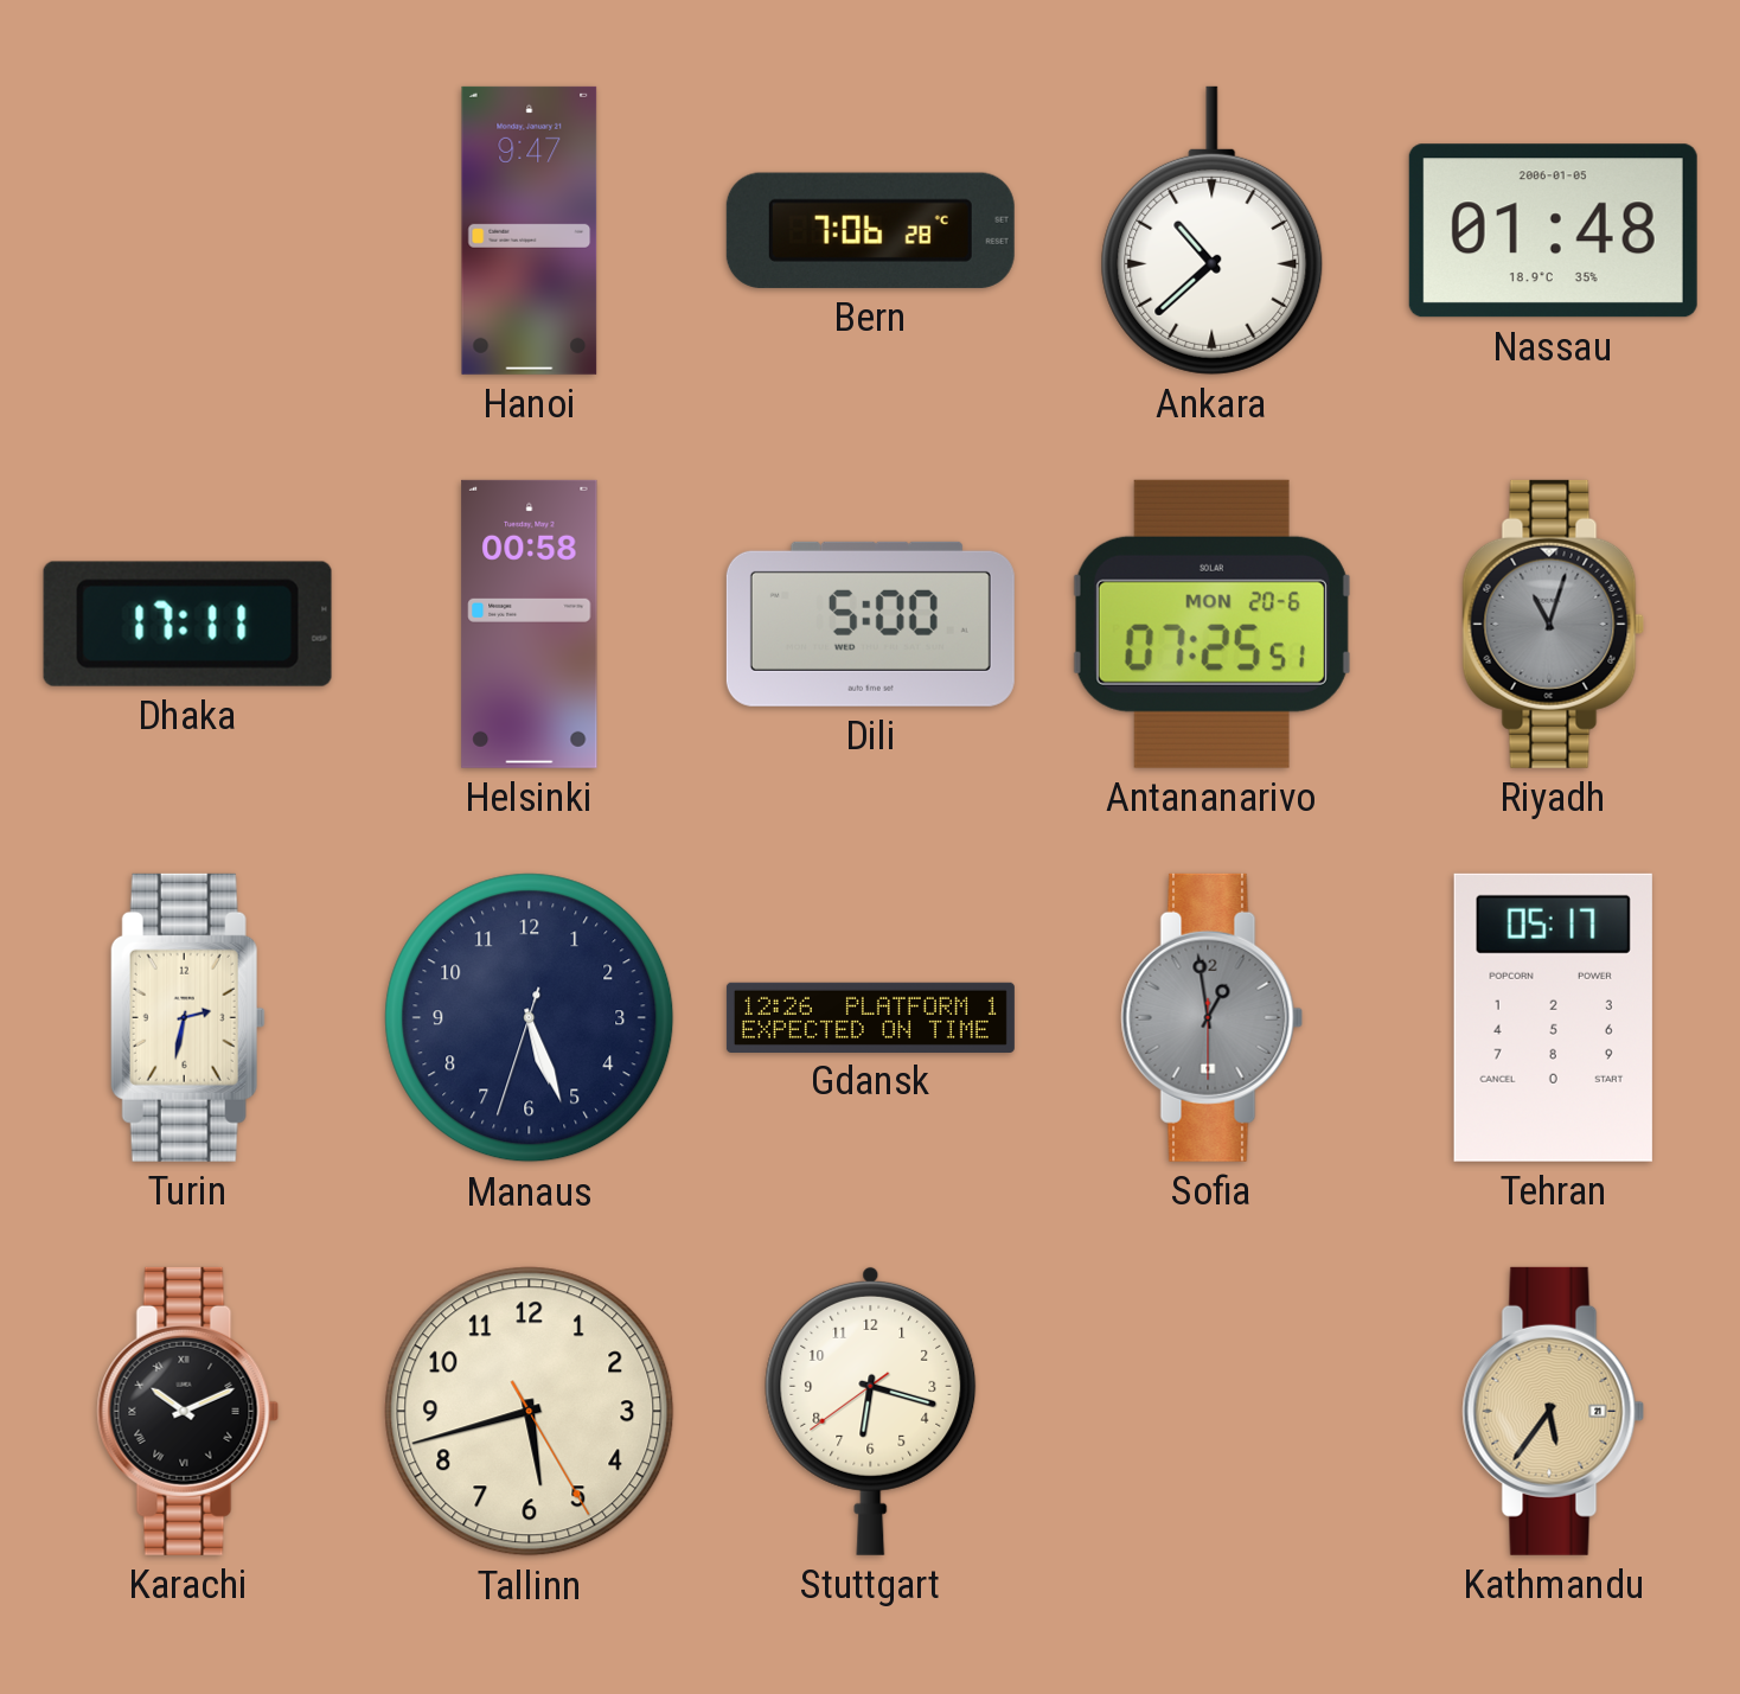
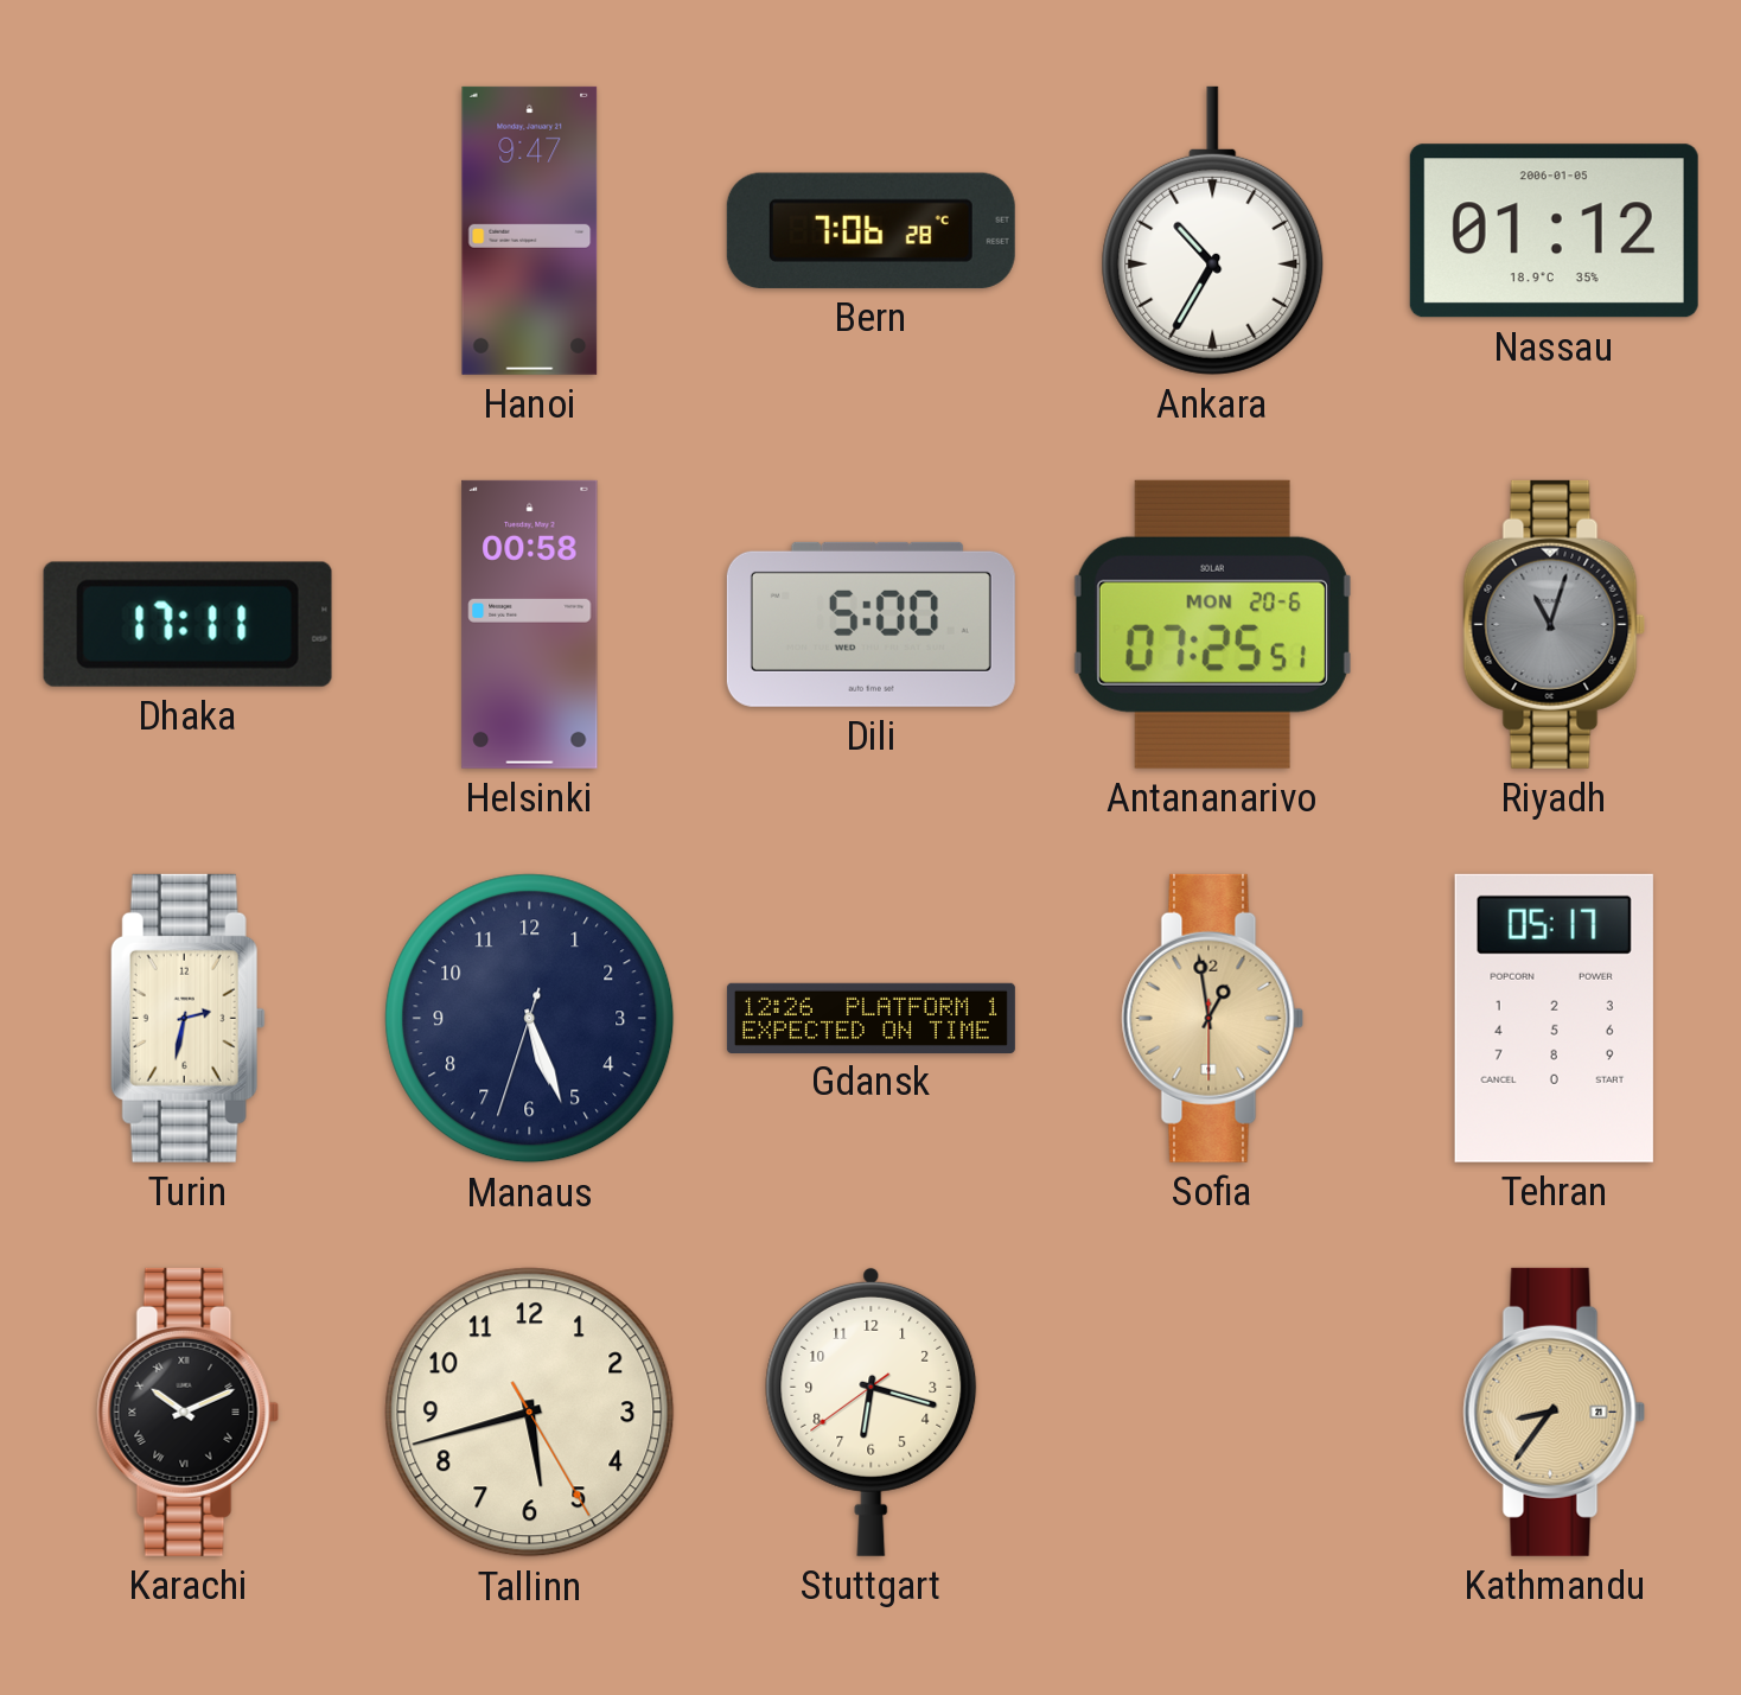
Ankara: 10:38 -> 10:35
Nassau: 01:48 -> 01:12
Sofia dial: grey -> champagne
Kathmandu: 5:36 -> 8:36
